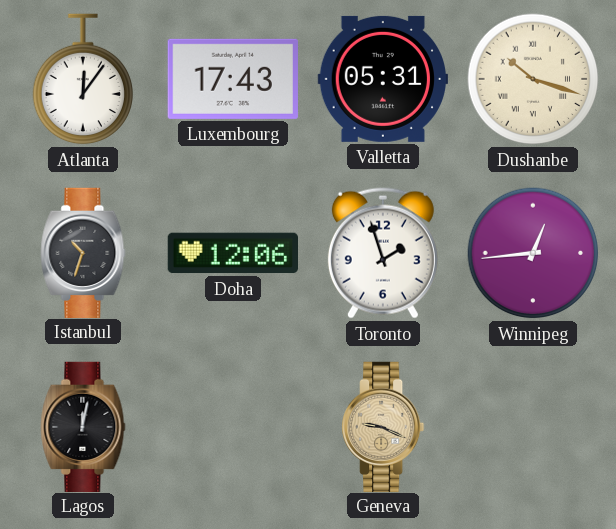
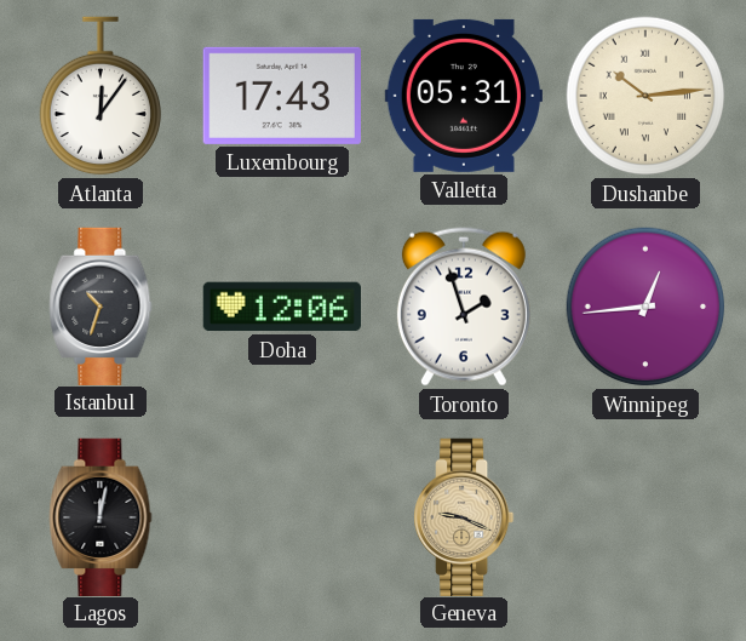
Dushanbe: 10:18 -> 10:14
